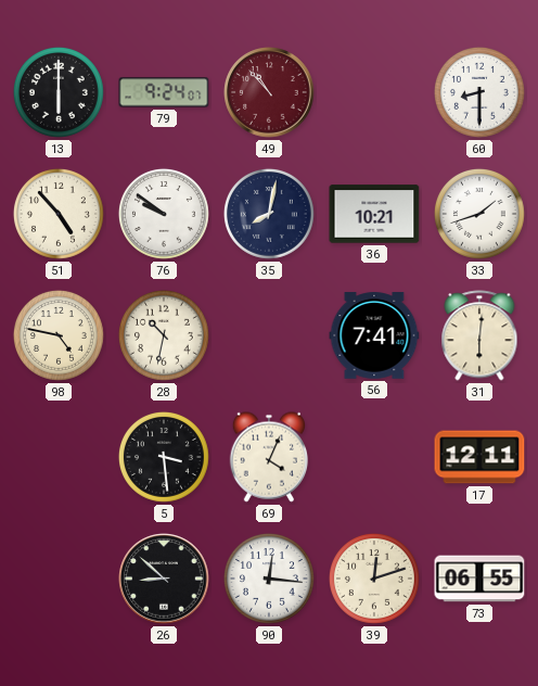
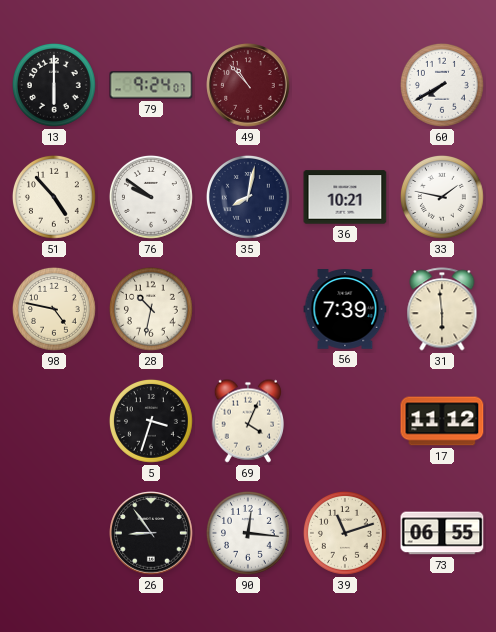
60: 8:30 -> 7:40
33: 1:42 -> 1:47
56: 7:41 -> 7:39
31: 6:01 -> 5:59
5: 3:29 -> 3:33
17: 12:11 -> 11:12
26: 8:52 -> 8:54
39: 12:12 -> 11:12
